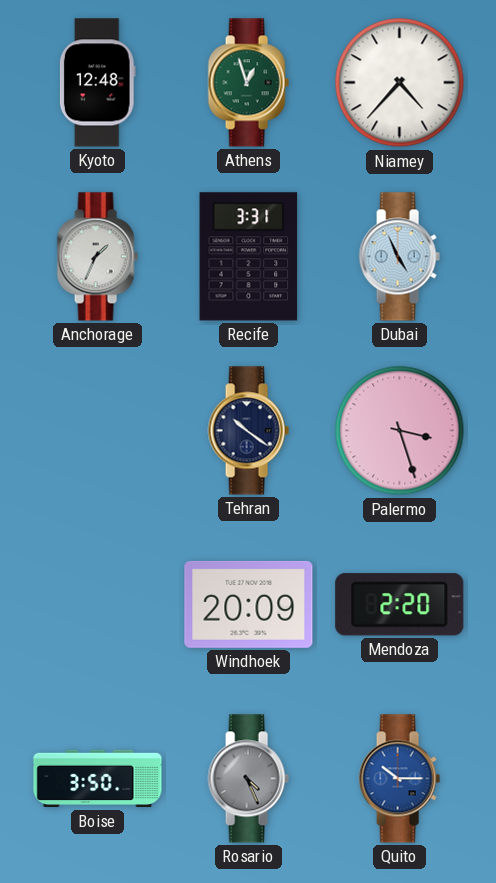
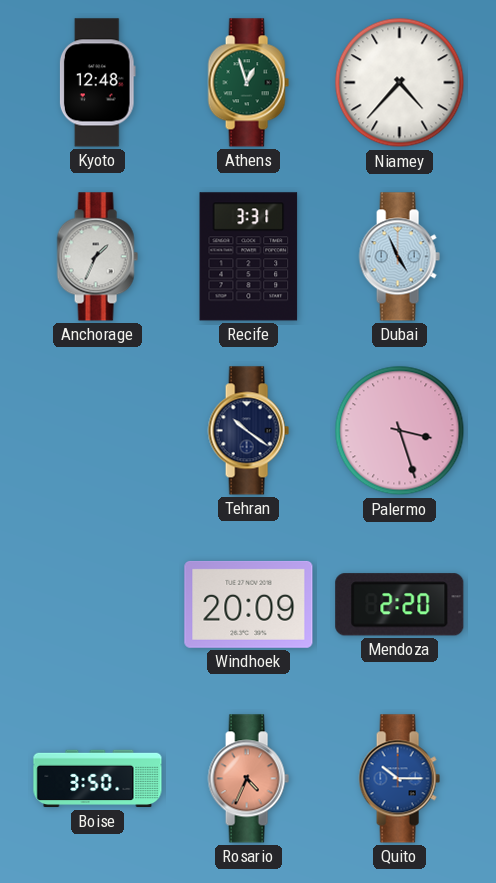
Rosario: 4:26 -> 4:34
Rosario dial: grey -> salmon
